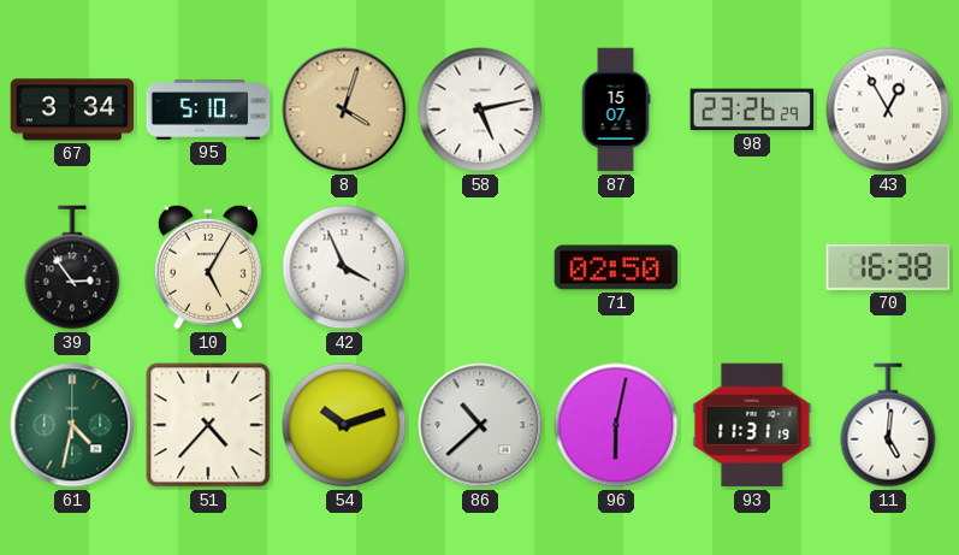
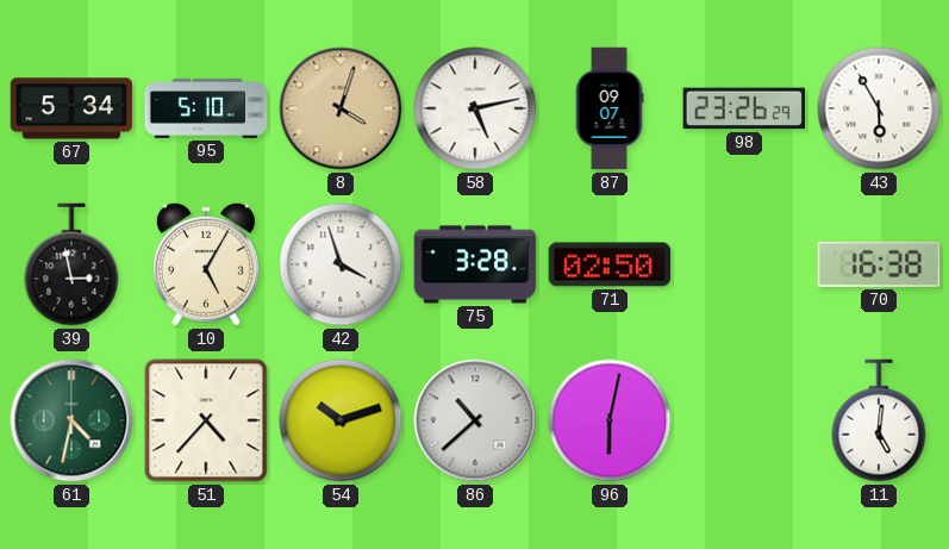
67: 3:34 -> 5:34
87: 15:07 -> 09:07
43: 12:55 -> 5:55
39: 2:54 -> 2:58
42: 3:56 -> 3:57
75: none -> 3:28
93: 11:31 -> none
